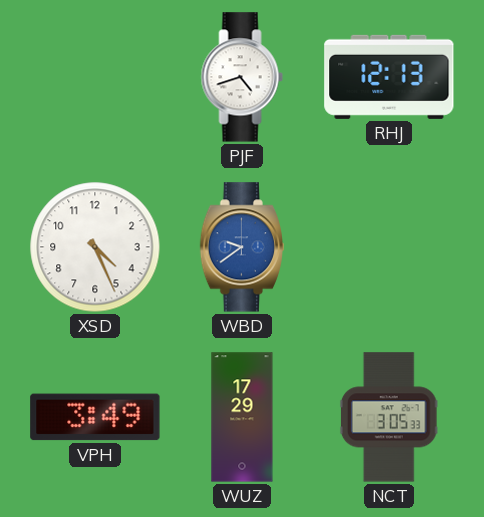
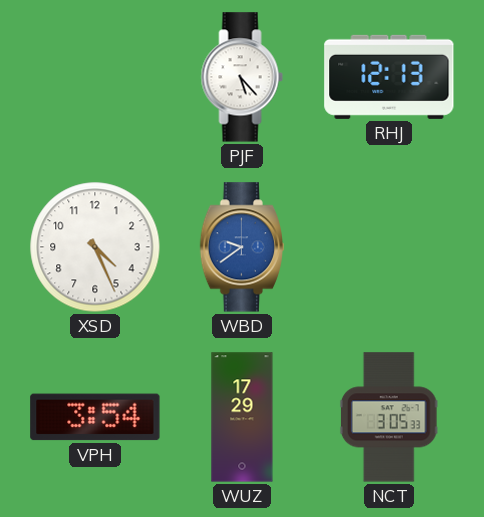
PJF: 4:42 -> 5:23
VPH: 3:49 -> 3:54
